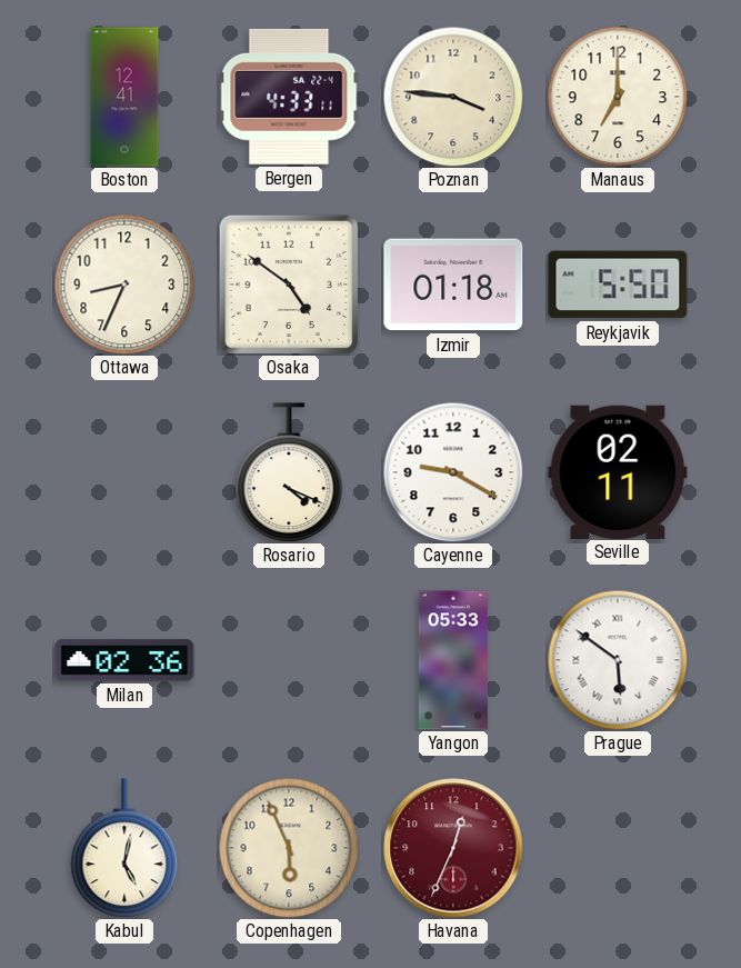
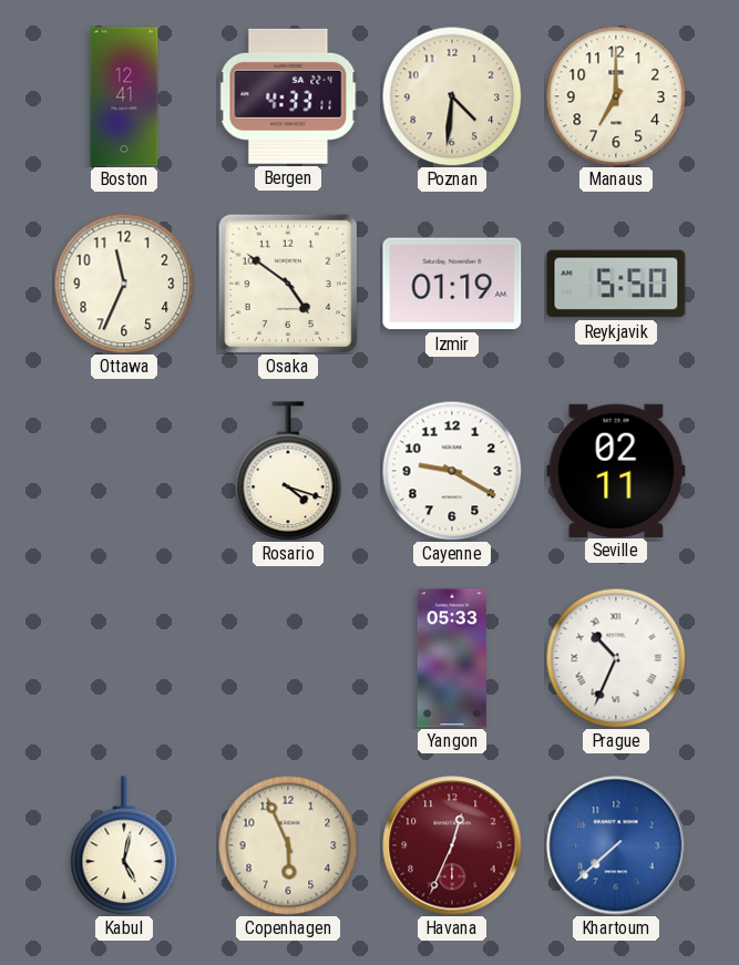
Poznan: 3:46 -> 4:31
Ottawa: 8:34 -> 11:34
Izmir: 01:18 -> 01:19
Rosario: 4:19 -> 4:18
Milan: 02:36 -> none
Prague: 5:51 -> 10:34
Khartoum: none -> 7:38
